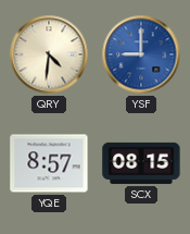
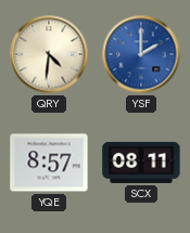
YSF: 9:00 -> 2:00
SCX: 08:15 -> 08:11
